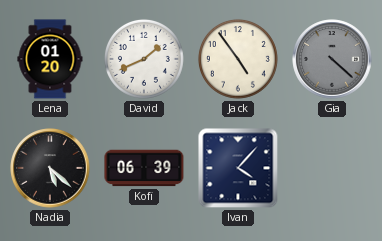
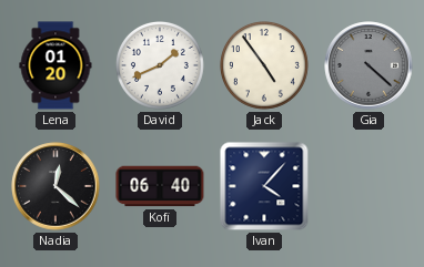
Nadia: 5:22 -> 12:22
Kofi: 06:39 -> 06:40
